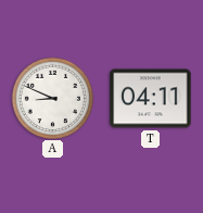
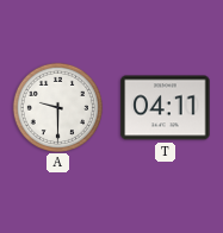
A: 8:49 -> 9:30
